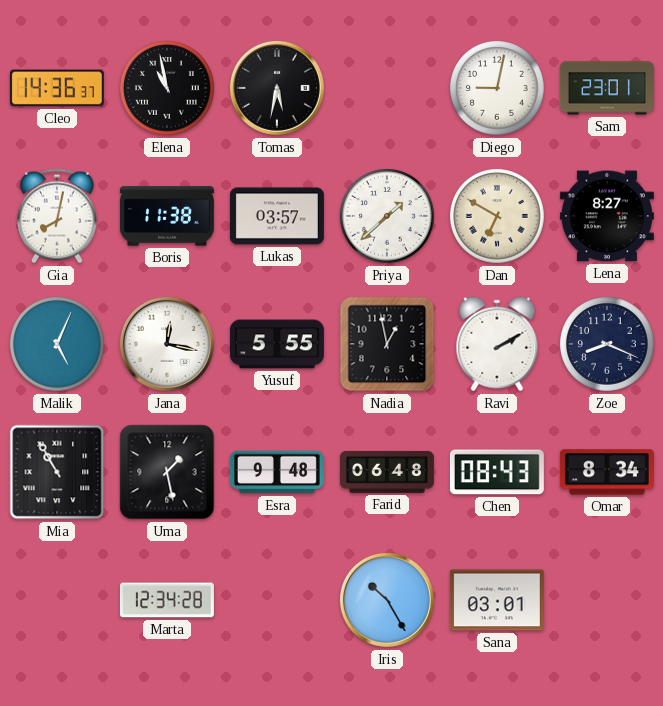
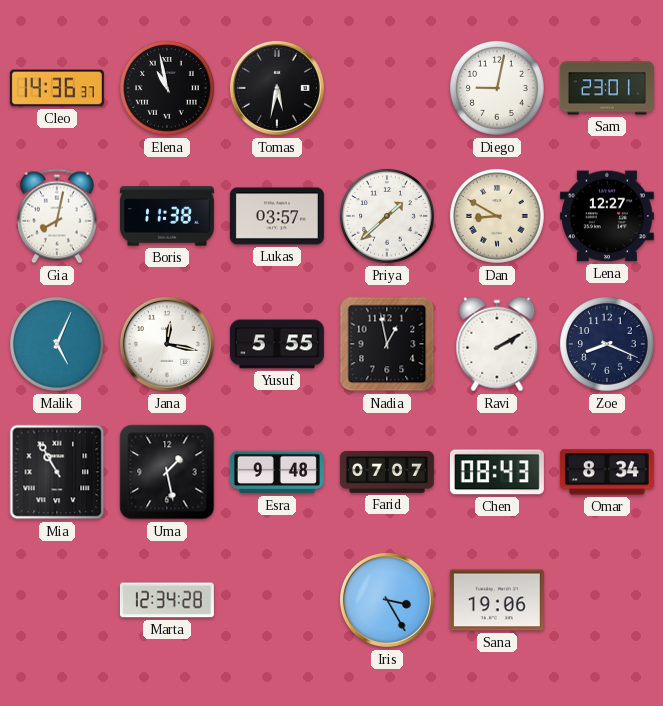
Dan: 6:50 -> 8:50
Lena: 8:27 -> 12:27
Farid: 06:48 -> 07:07
Iris: 10:25 -> 3:25
Sana: 03:01 -> 19:06
